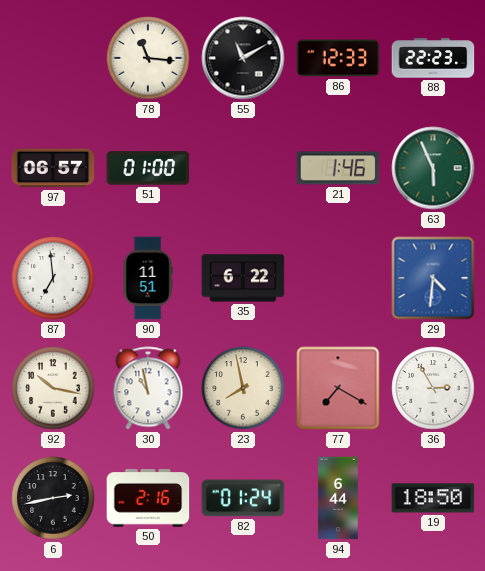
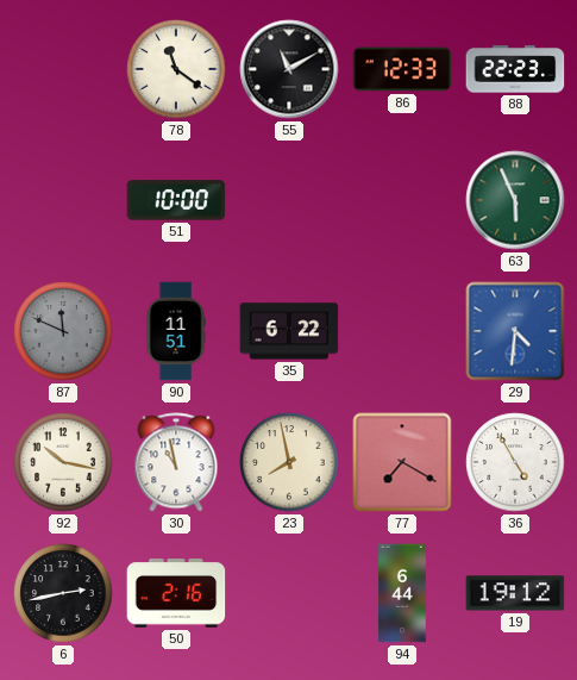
78: 11:16 -> 11:21
97: 06:57 -> none
51: 01:00 -> 10:00
21: 1:46 -> none
87: 6:59 -> 11:49
87 dial: white -> grey
36: 2:55 -> 4:55
82: 01:24 -> none
19: 18:50 -> 19:12
